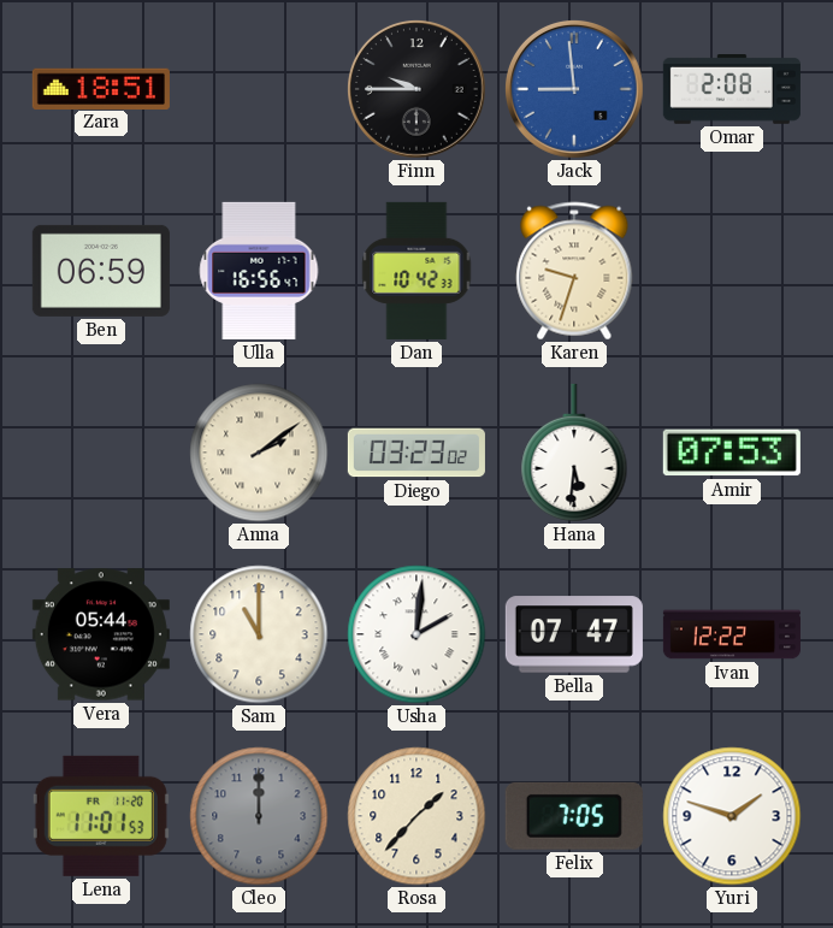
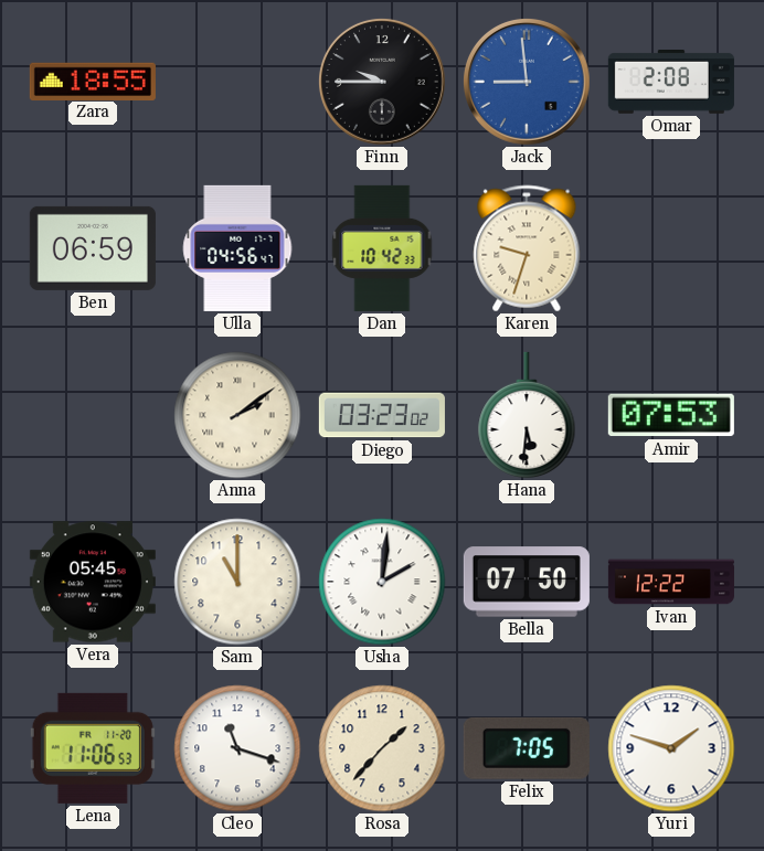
Zara: 18:51 -> 18:55
Ulla: 16:56 -> 04:56
Vera: 05:44 -> 05:45
Bella: 07:47 -> 07:50
Lena: 11:01 -> 11:06
Cleo: 12:00 -> 11:18
Cleo dial: grey -> white
